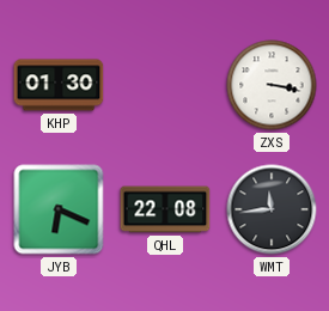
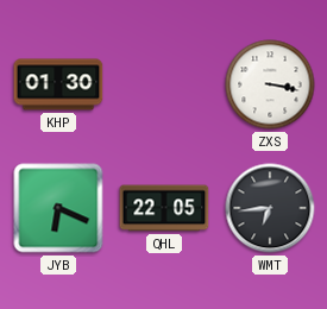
QHL: 22:08 -> 22:05
WMT: 11:44 -> 6:44
